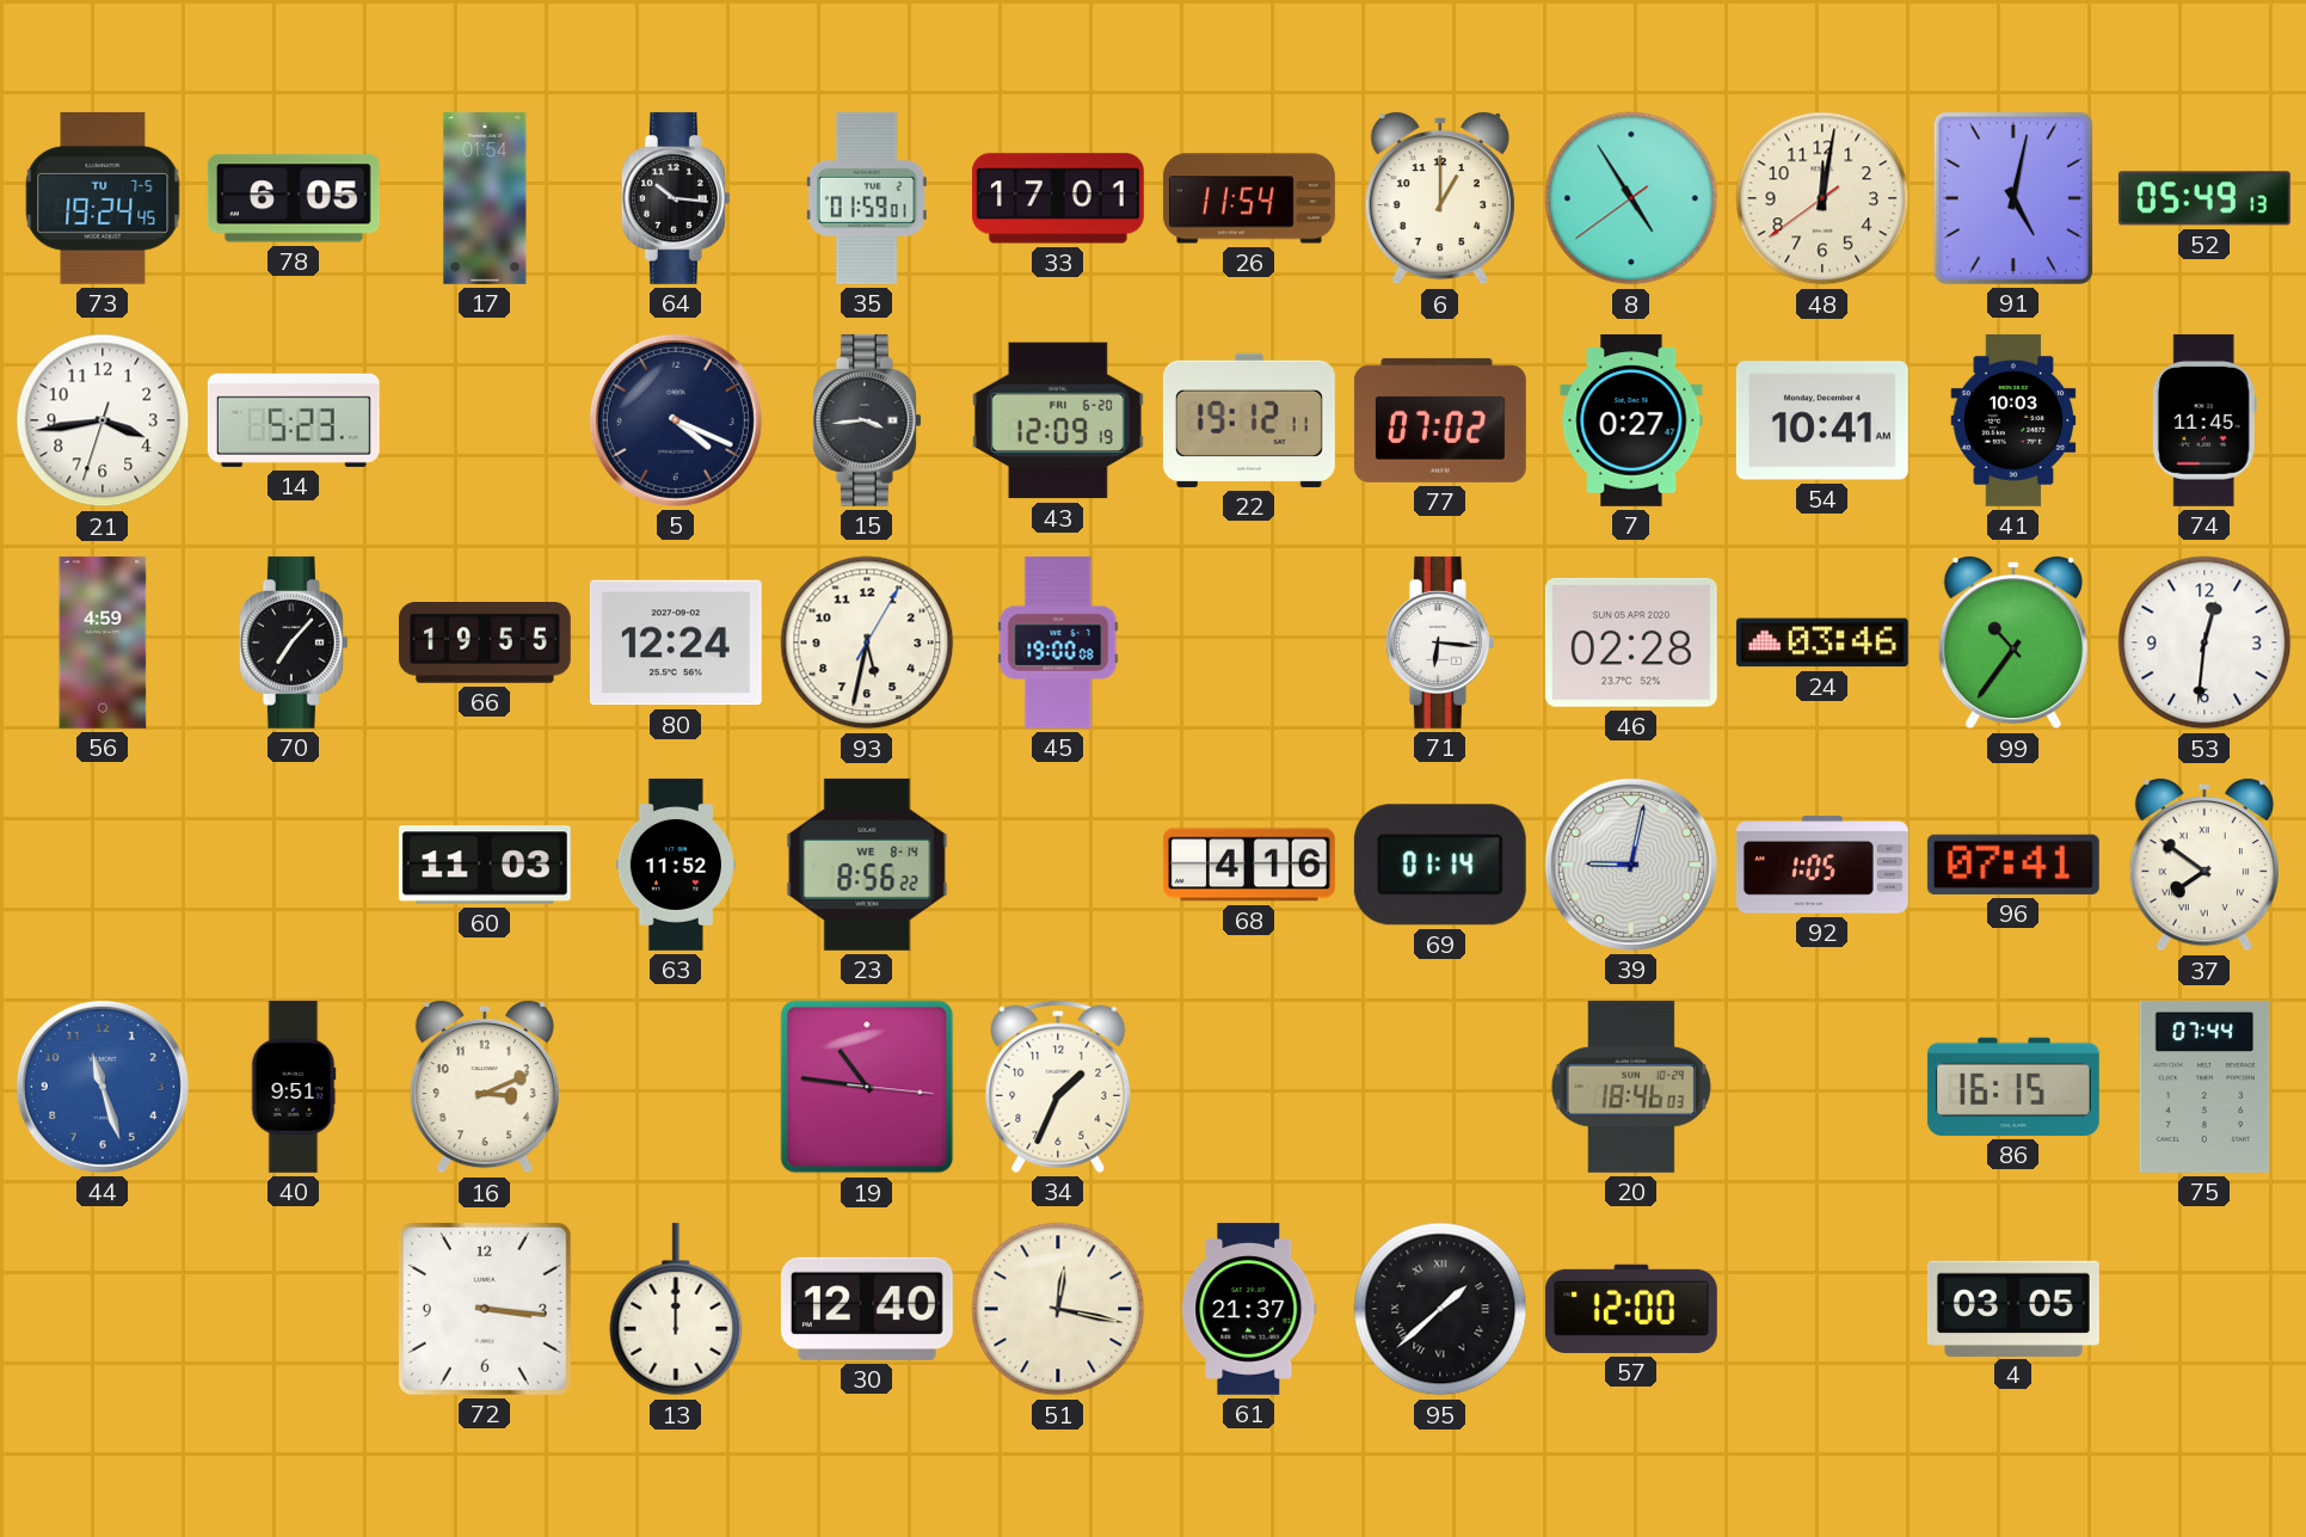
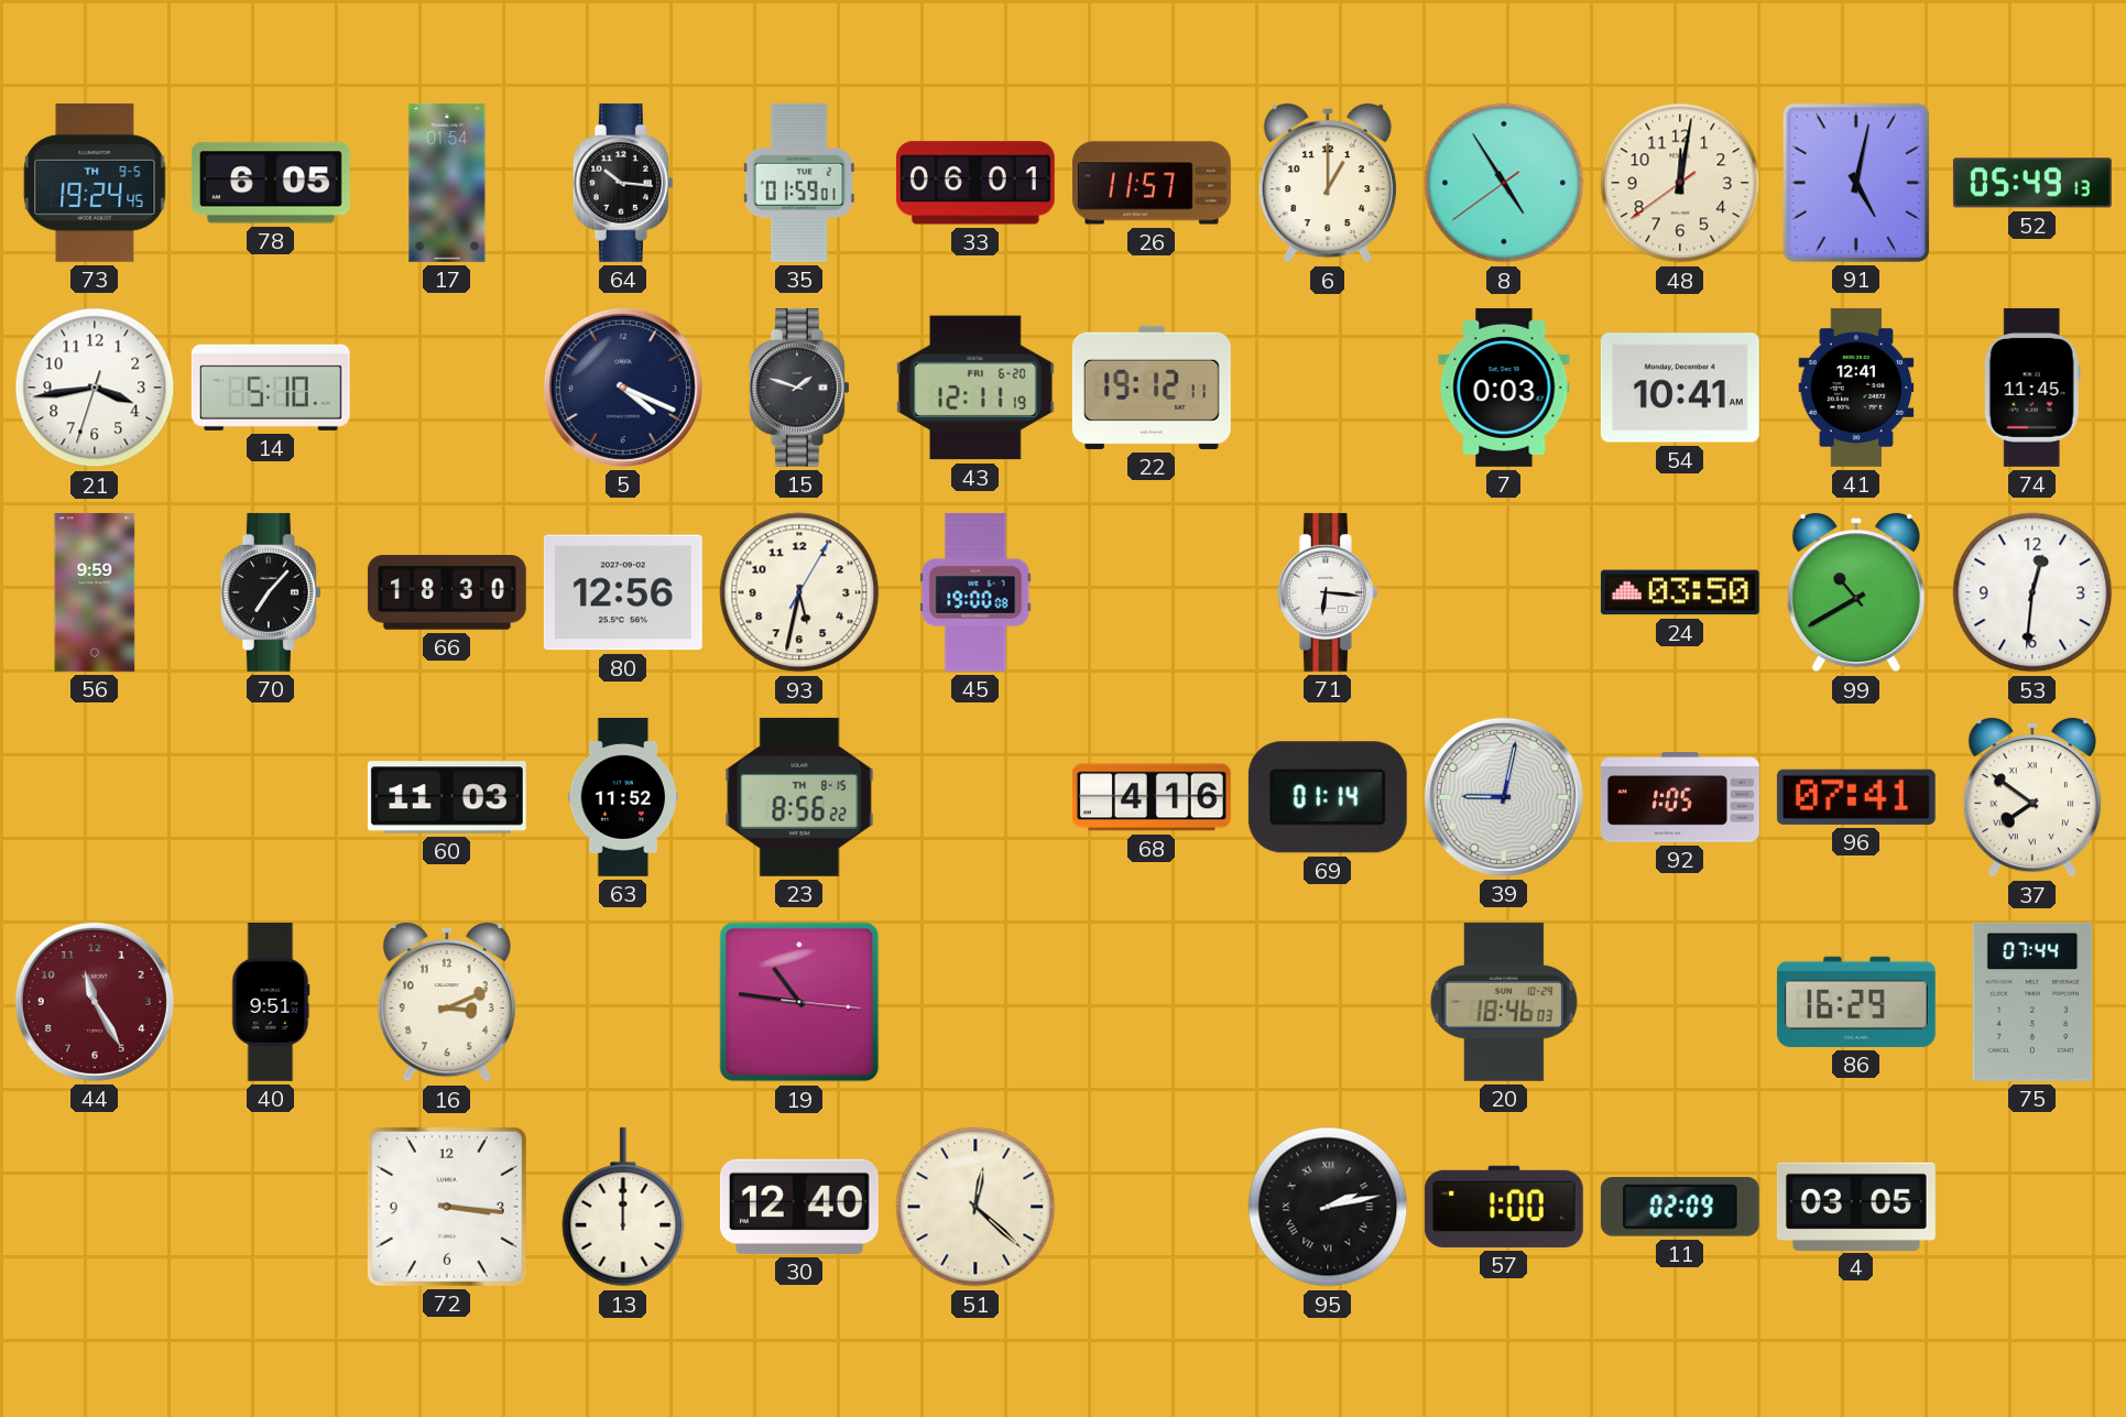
73 date: TU 7-5 -> TH 9-5
33: 17:01 -> 06:01
26: 11:54 -> 11:57
14: 5:23 -> 5:10
15: 3:44 -> 1:48
43: 12:09 -> 12:11
77: 07:02 -> none
7: 0:27 -> 0:03
41: 10:03 -> 12:41
56: 4:59 -> 9:59
66: 19:55 -> 18:30
80: 12:24 -> 12:56
46: 02:28 -> none
24: 03:46 -> 03:50
99: 10:36 -> 10:40
23 date: WE 8-14 -> TH 8-15
44: 11:27 -> 11:25
44 dial: blue -> burgundy
34: 1:34 -> none
86: 16:15 -> 16:29
51: 12:17 -> 12:22
61: 21:37 -> none
95: 1:38 -> 2:13
57: 12:00 -> 1:00
11: none -> 02:09
